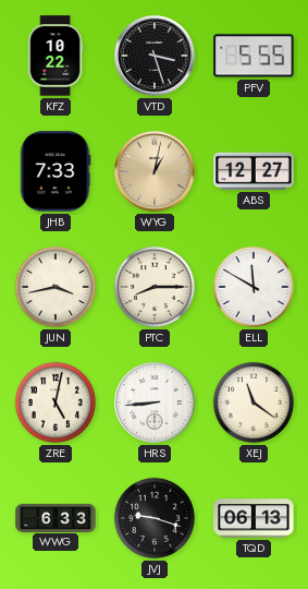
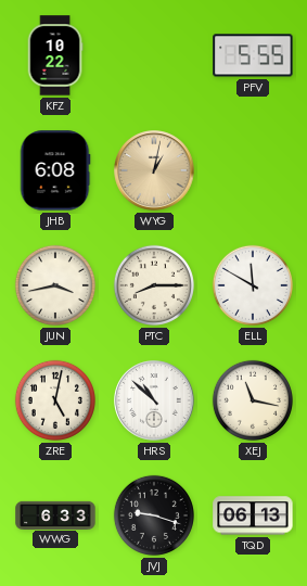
VTD: 3:27 -> none
JHB: 7:33 -> 6:08
ABS: 12:27 -> none
HRS: 8:44 -> 10:52
XEJ: 11:21 -> 11:17
